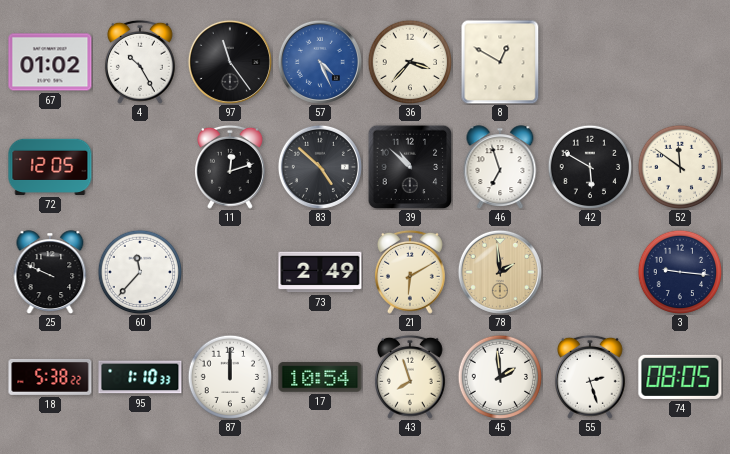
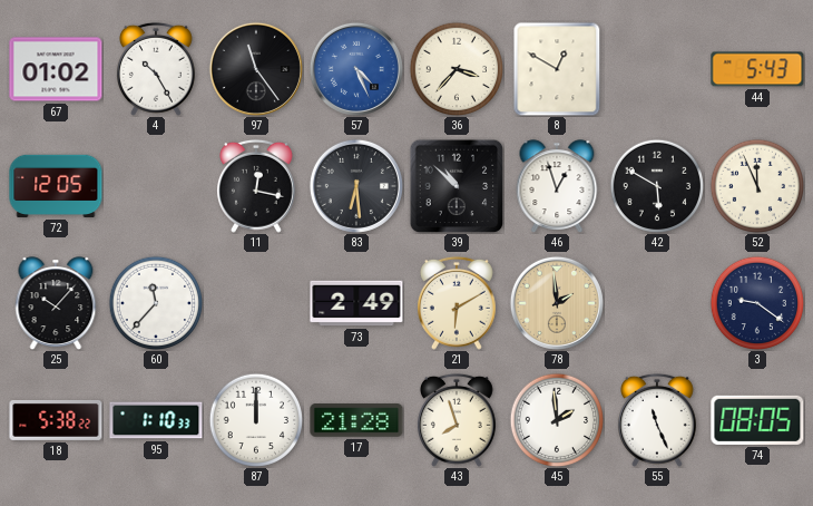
44: none -> 5:43
11: 12:12 -> 12:17
83: 4:52 -> 6:29
46: 6:57 -> 12:57
52: 11:51 -> 11:56
25: 9:49 -> 10:07
3: 9:16 -> 9:21
17: 10:54 -> 21:28
55: 2:27 -> 11:26
